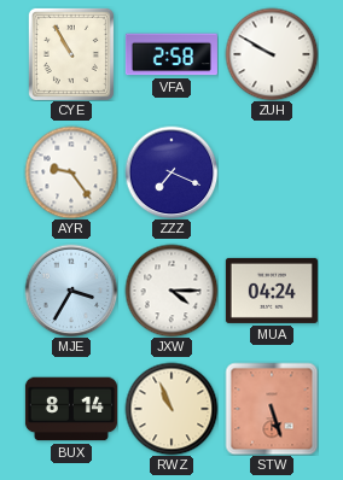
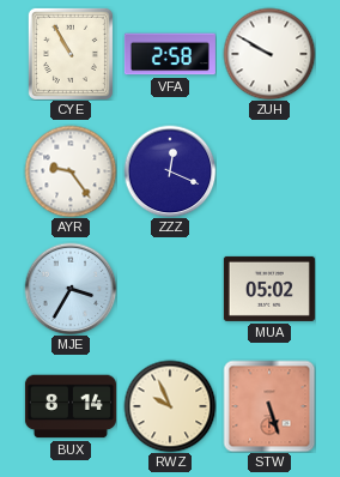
ZZZ: 7:19 -> 12:19
JXW: 4:15 -> none
MUA: 04:24 -> 05:02
RWZ: 10:56 -> 9:56
